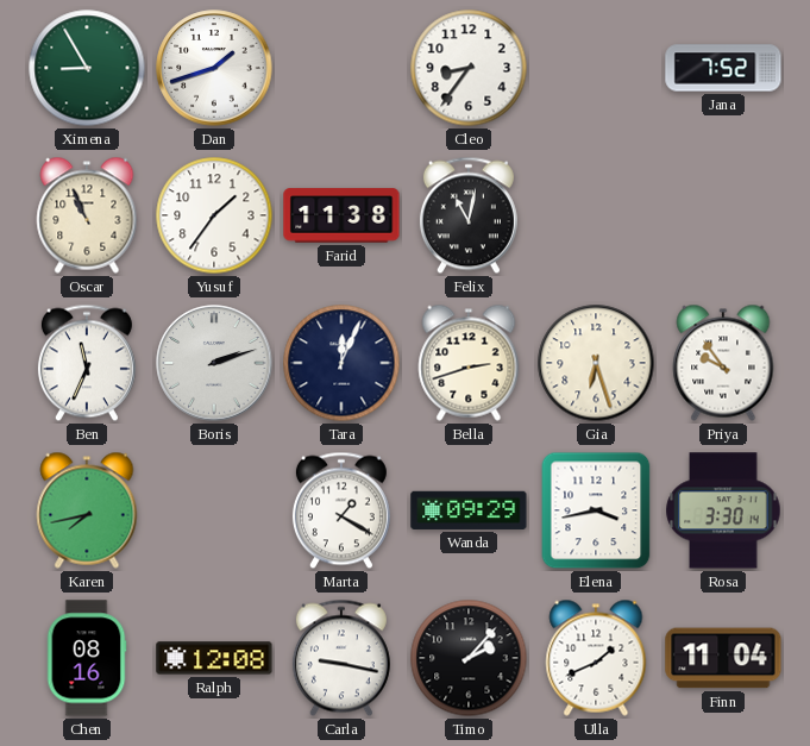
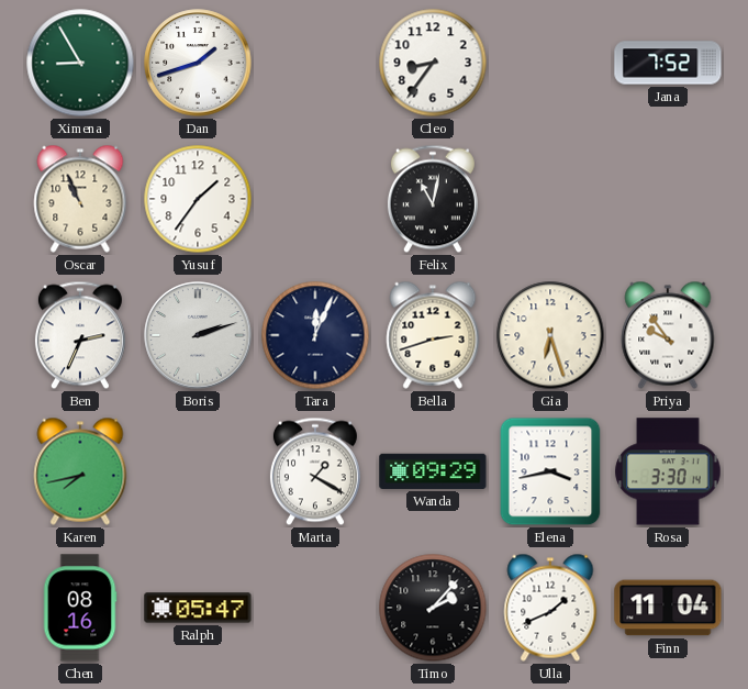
Farid: 11:38 -> none
Ben: 11:34 -> 2:34
Ralph: 12:08 -> 05:47
Carla: 9:17 -> none
